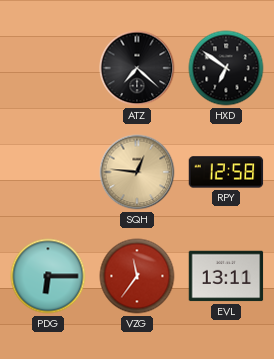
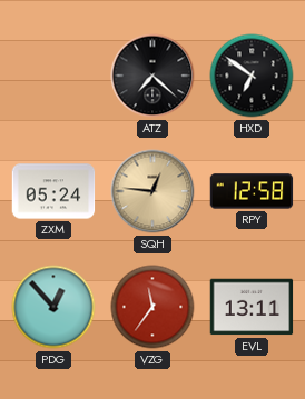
ZXM: none -> 05:24
PDG: 6:15 -> 12:53
